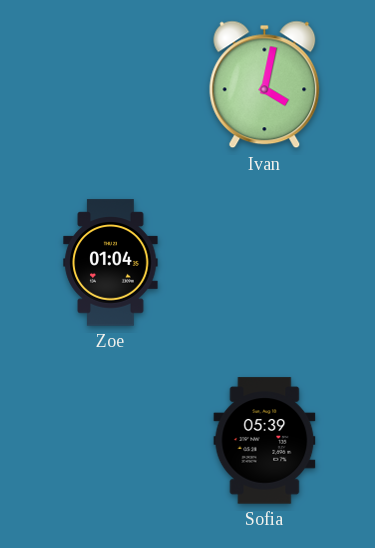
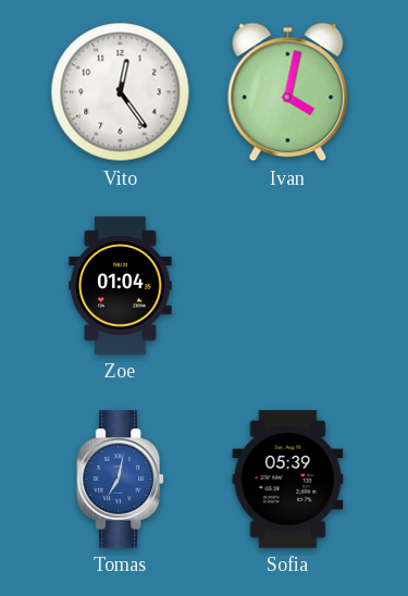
Vito: none -> 12:24
Tomas: none -> 7:02
